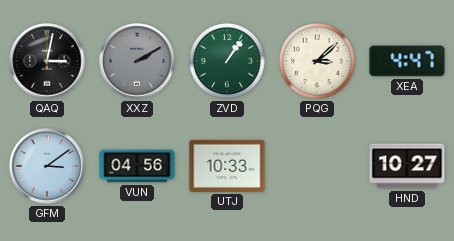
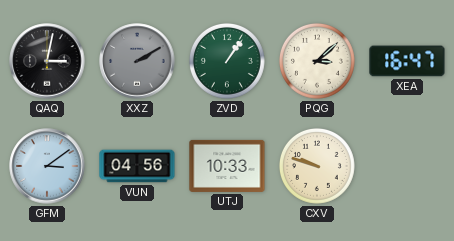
XEA: 4:47 -> 16:47
CXV: none -> 9:48
HND: 10:27 -> none
